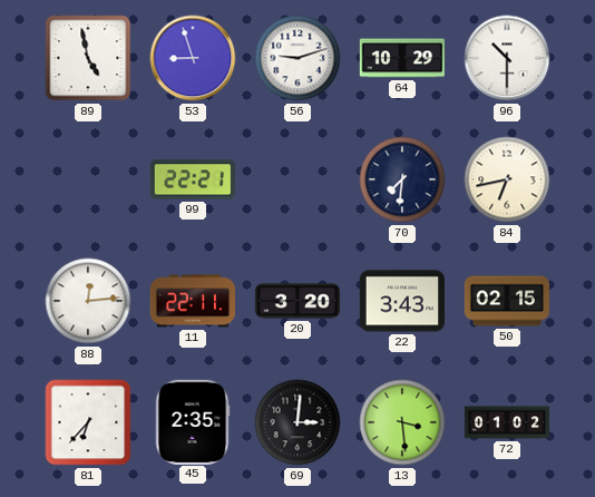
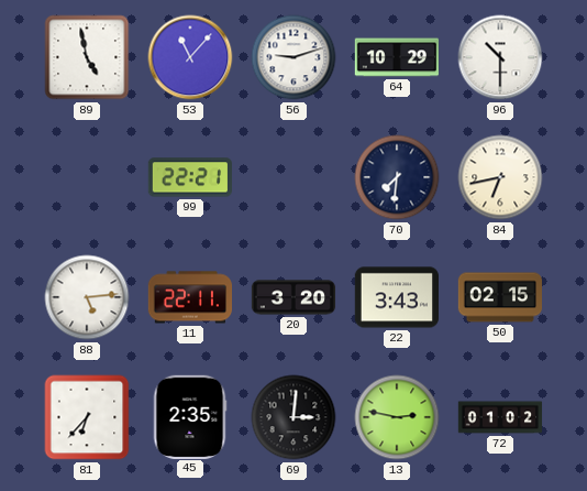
53: 8:57 -> 11:07
88: 12:14 -> 5:14
13: 3:29 -> 2:47
